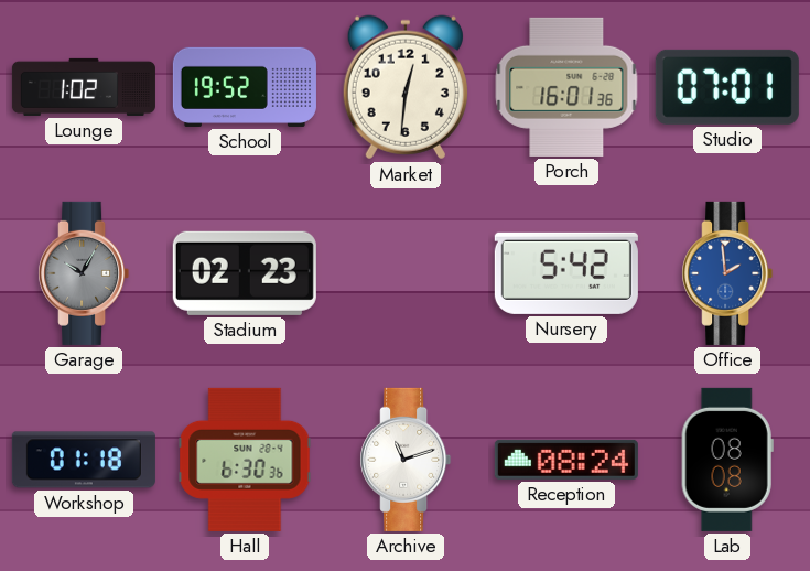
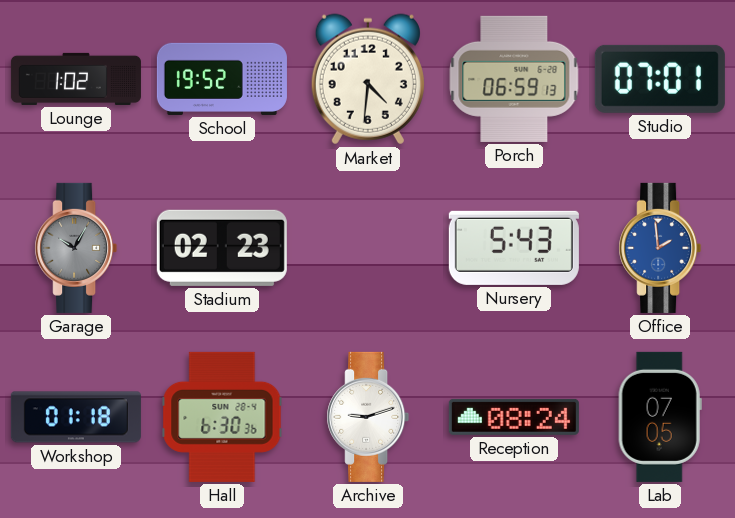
Market: 12:31 -> 4:31
Porch: 16:01 -> 06:59
Nursery: 5:42 -> 5:43
Archive: 11:12 -> 9:12
Lab: 08:08 -> 07:05
